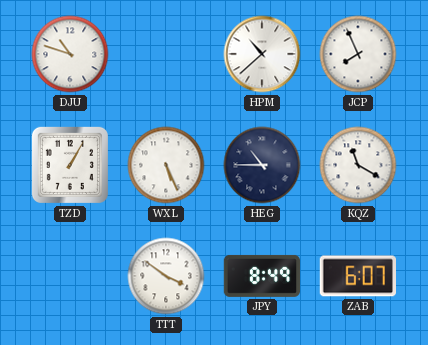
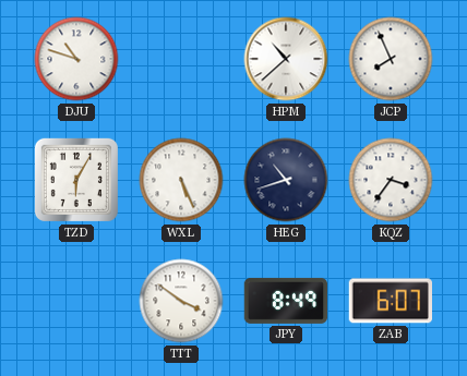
TZD: 1:05 -> 6:05
HEG: 10:45 -> 10:42
KQZ: 11:20 -> 3:36
